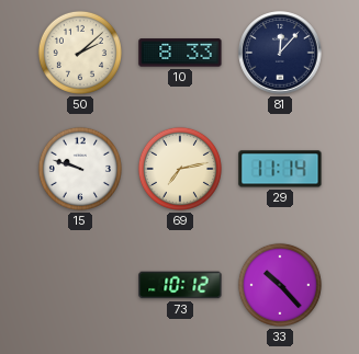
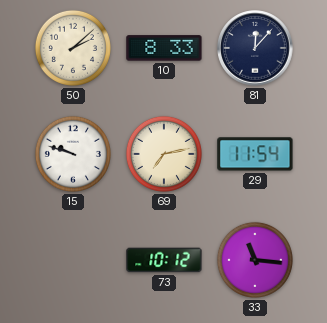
29: 11:14 -> 11:54
33: 10:23 -> 11:16
